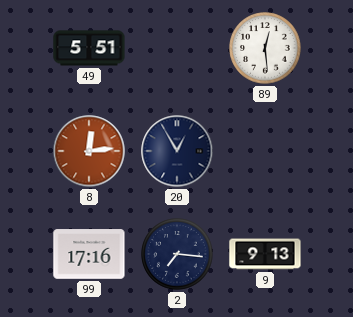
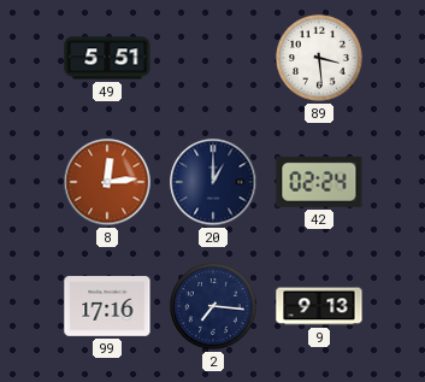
89: 12:29 -> 3:29
20: 12:55 -> 1:00
42: none -> 02:24
